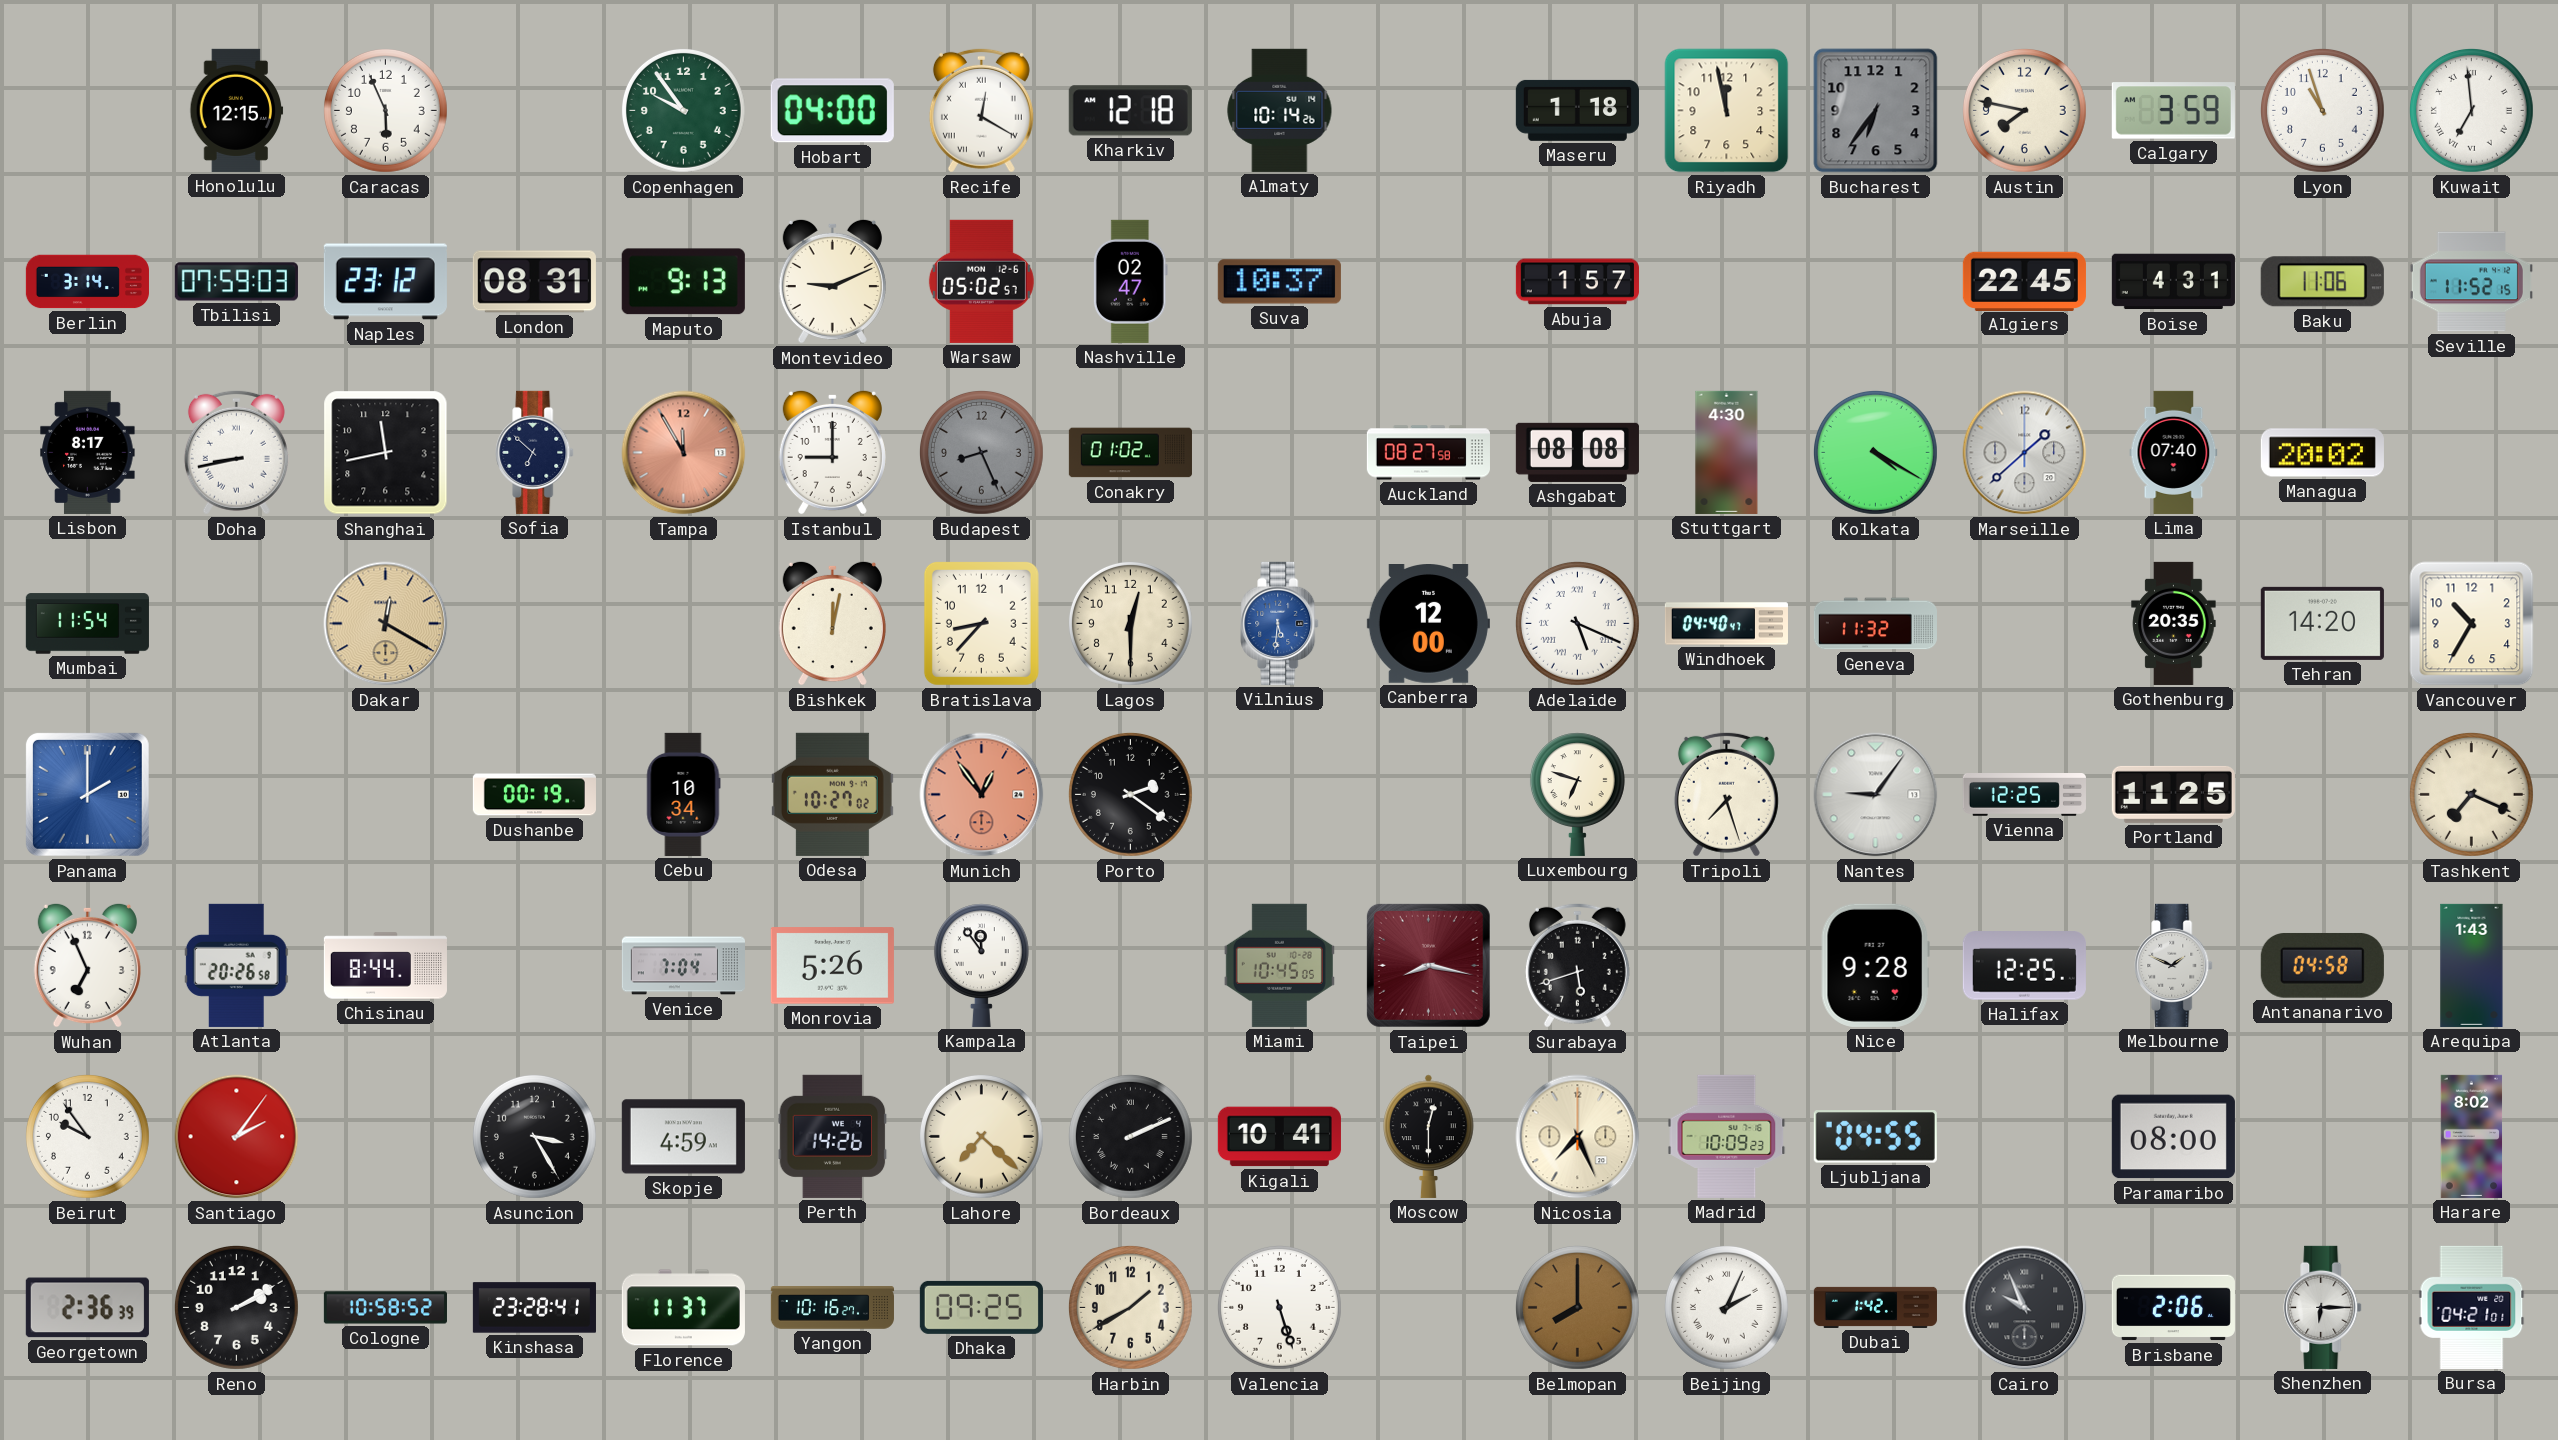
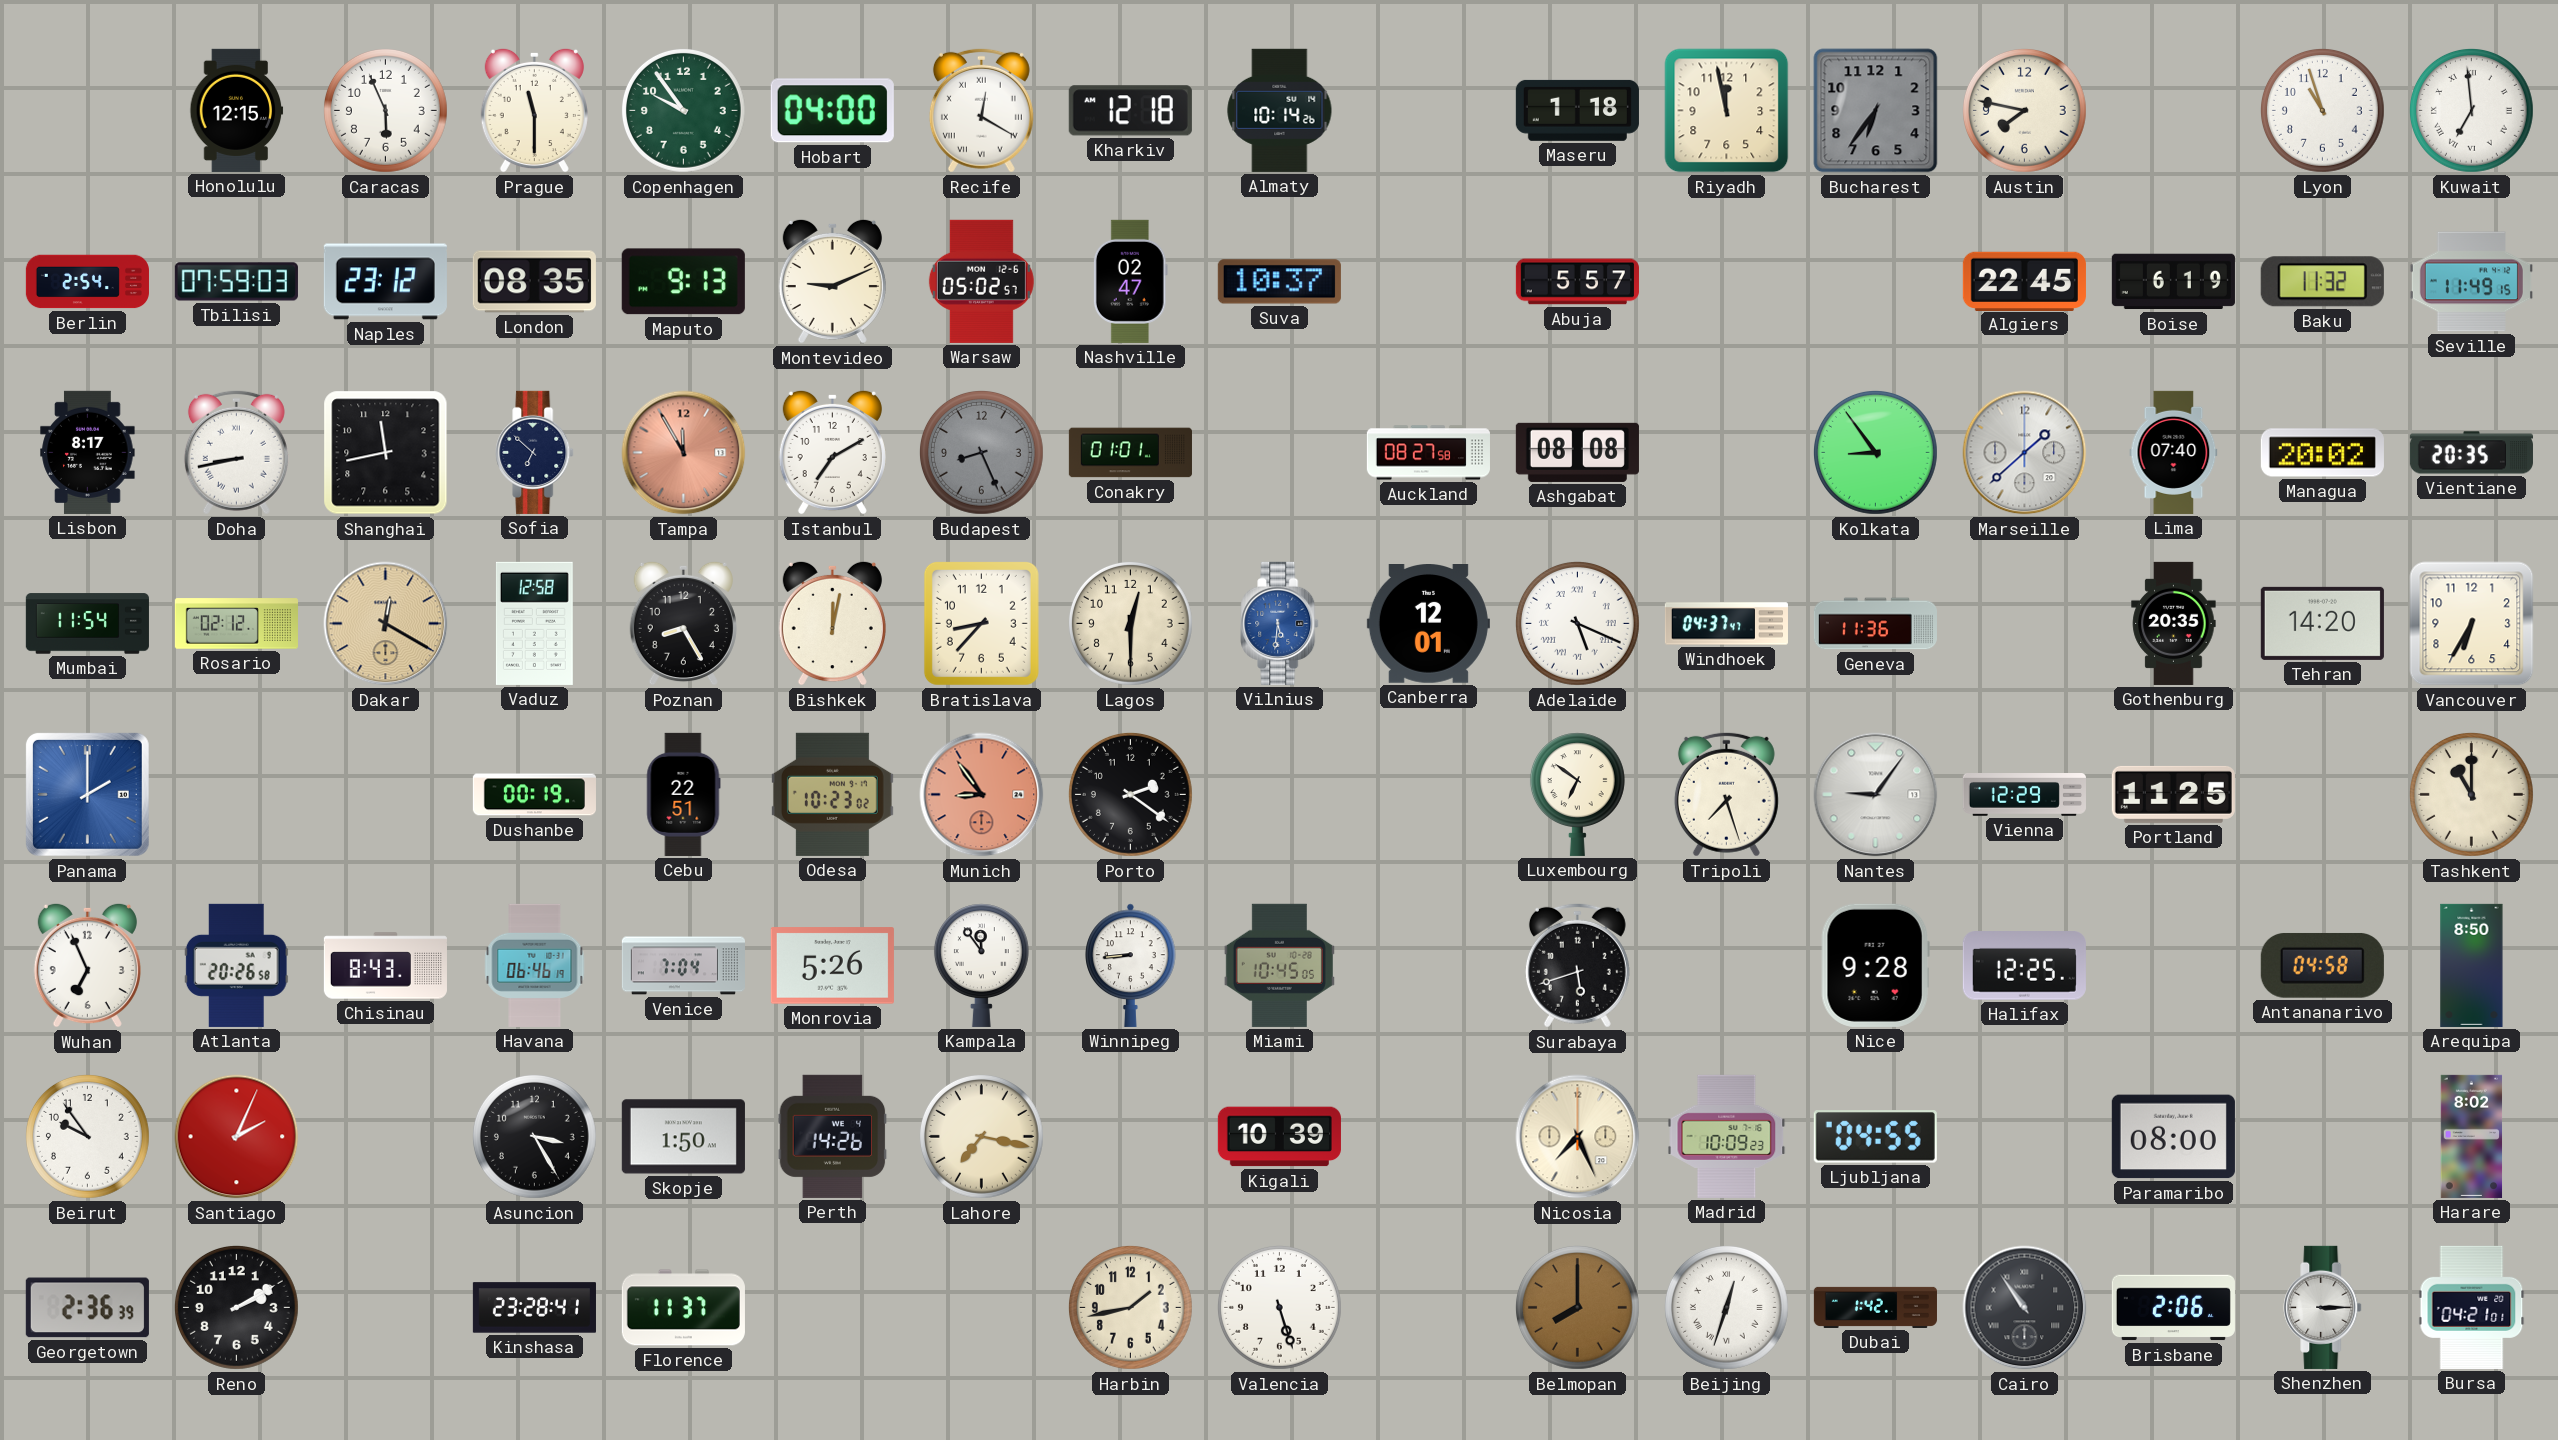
Prague: none -> 11:30
Calgary: 3:59 -> none
Berlin: 3:14 -> 2:54
London: 08:31 -> 08:35
Abuja: 1:57 -> 5:57
Boise: 4:31 -> 6:19
Baku: 11:06 -> 11:32
Seville: 11:52 -> 11:49
Istanbul: 9:00 -> 7:10
Conakry: 01:02 -> 01:01
Stuttgart: 4:30 -> none
Kolkata: 4:20 -> 8:54
Vientiane: none -> 20:35
Rosario: none -> 02:12
Vaduz: none -> 12:58
Poznan: none -> 8:25
Canberra: 12:00 -> 12:01
Windhoek: 04:40 -> 04:37
Geneva: 11:32 -> 11:36
Vancouver: 10:35 -> 6:35
Cebu: 10:34 -> 22:51
Odesa: 10:27 -> 10:23
Munich: 12:54 -> 8:54
Luxembourg: 6:48 -> 6:51
Vienna: 12:25 -> 12:29
Tashkent: 7:19 -> 11:00
Chisinau: 8:44 -> 8:43
Havana: none -> 06:46
Winnipeg: none -> 8:44
Taipei: 8:17 -> none
Melbourne: 1:49 -> none
Arequipa: 1:43 -> 8:50
Santiago: 2:06 -> 2:04
Skopje: 4:59 -> 1:50
Lahore: 7:22 -> 7:17
Bordeaux: 2:11 -> none
Kigali: 10:41 -> 10:39
Moscow: 12:30 -> none
Cologne: 10:58 -> none
Yangon: 10:16 -> none
Dhaka: 09:25 -> none
Harbin: 1:40 -> 1:43
Beijing: 2:04 -> 12:33
Cairo: 9:56 -> 10:54
Shenzhen: 6:15 -> 3:15
